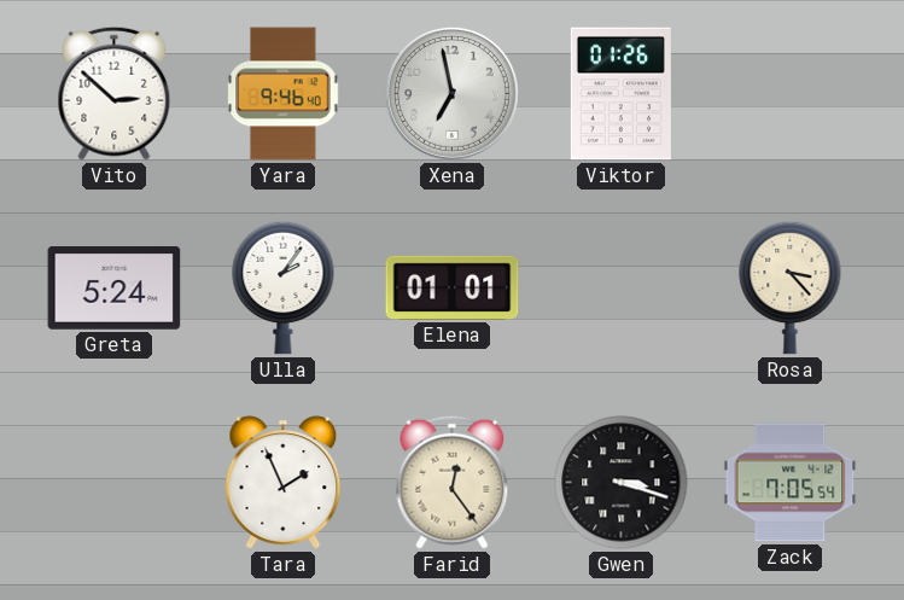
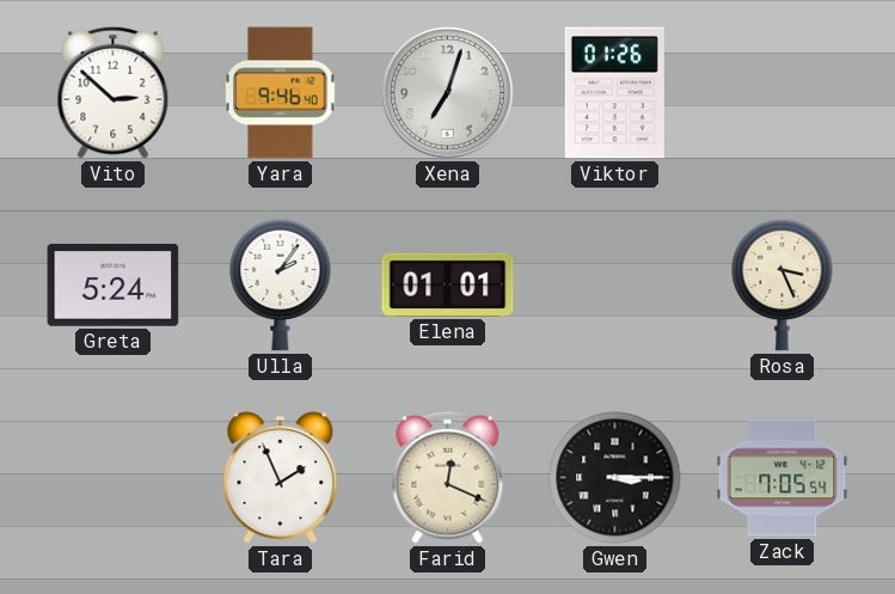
Xena: 6:58 -> 7:03
Rosa: 3:23 -> 3:26
Farid: 12:24 -> 12:19
Gwen: 3:18 -> 3:15
